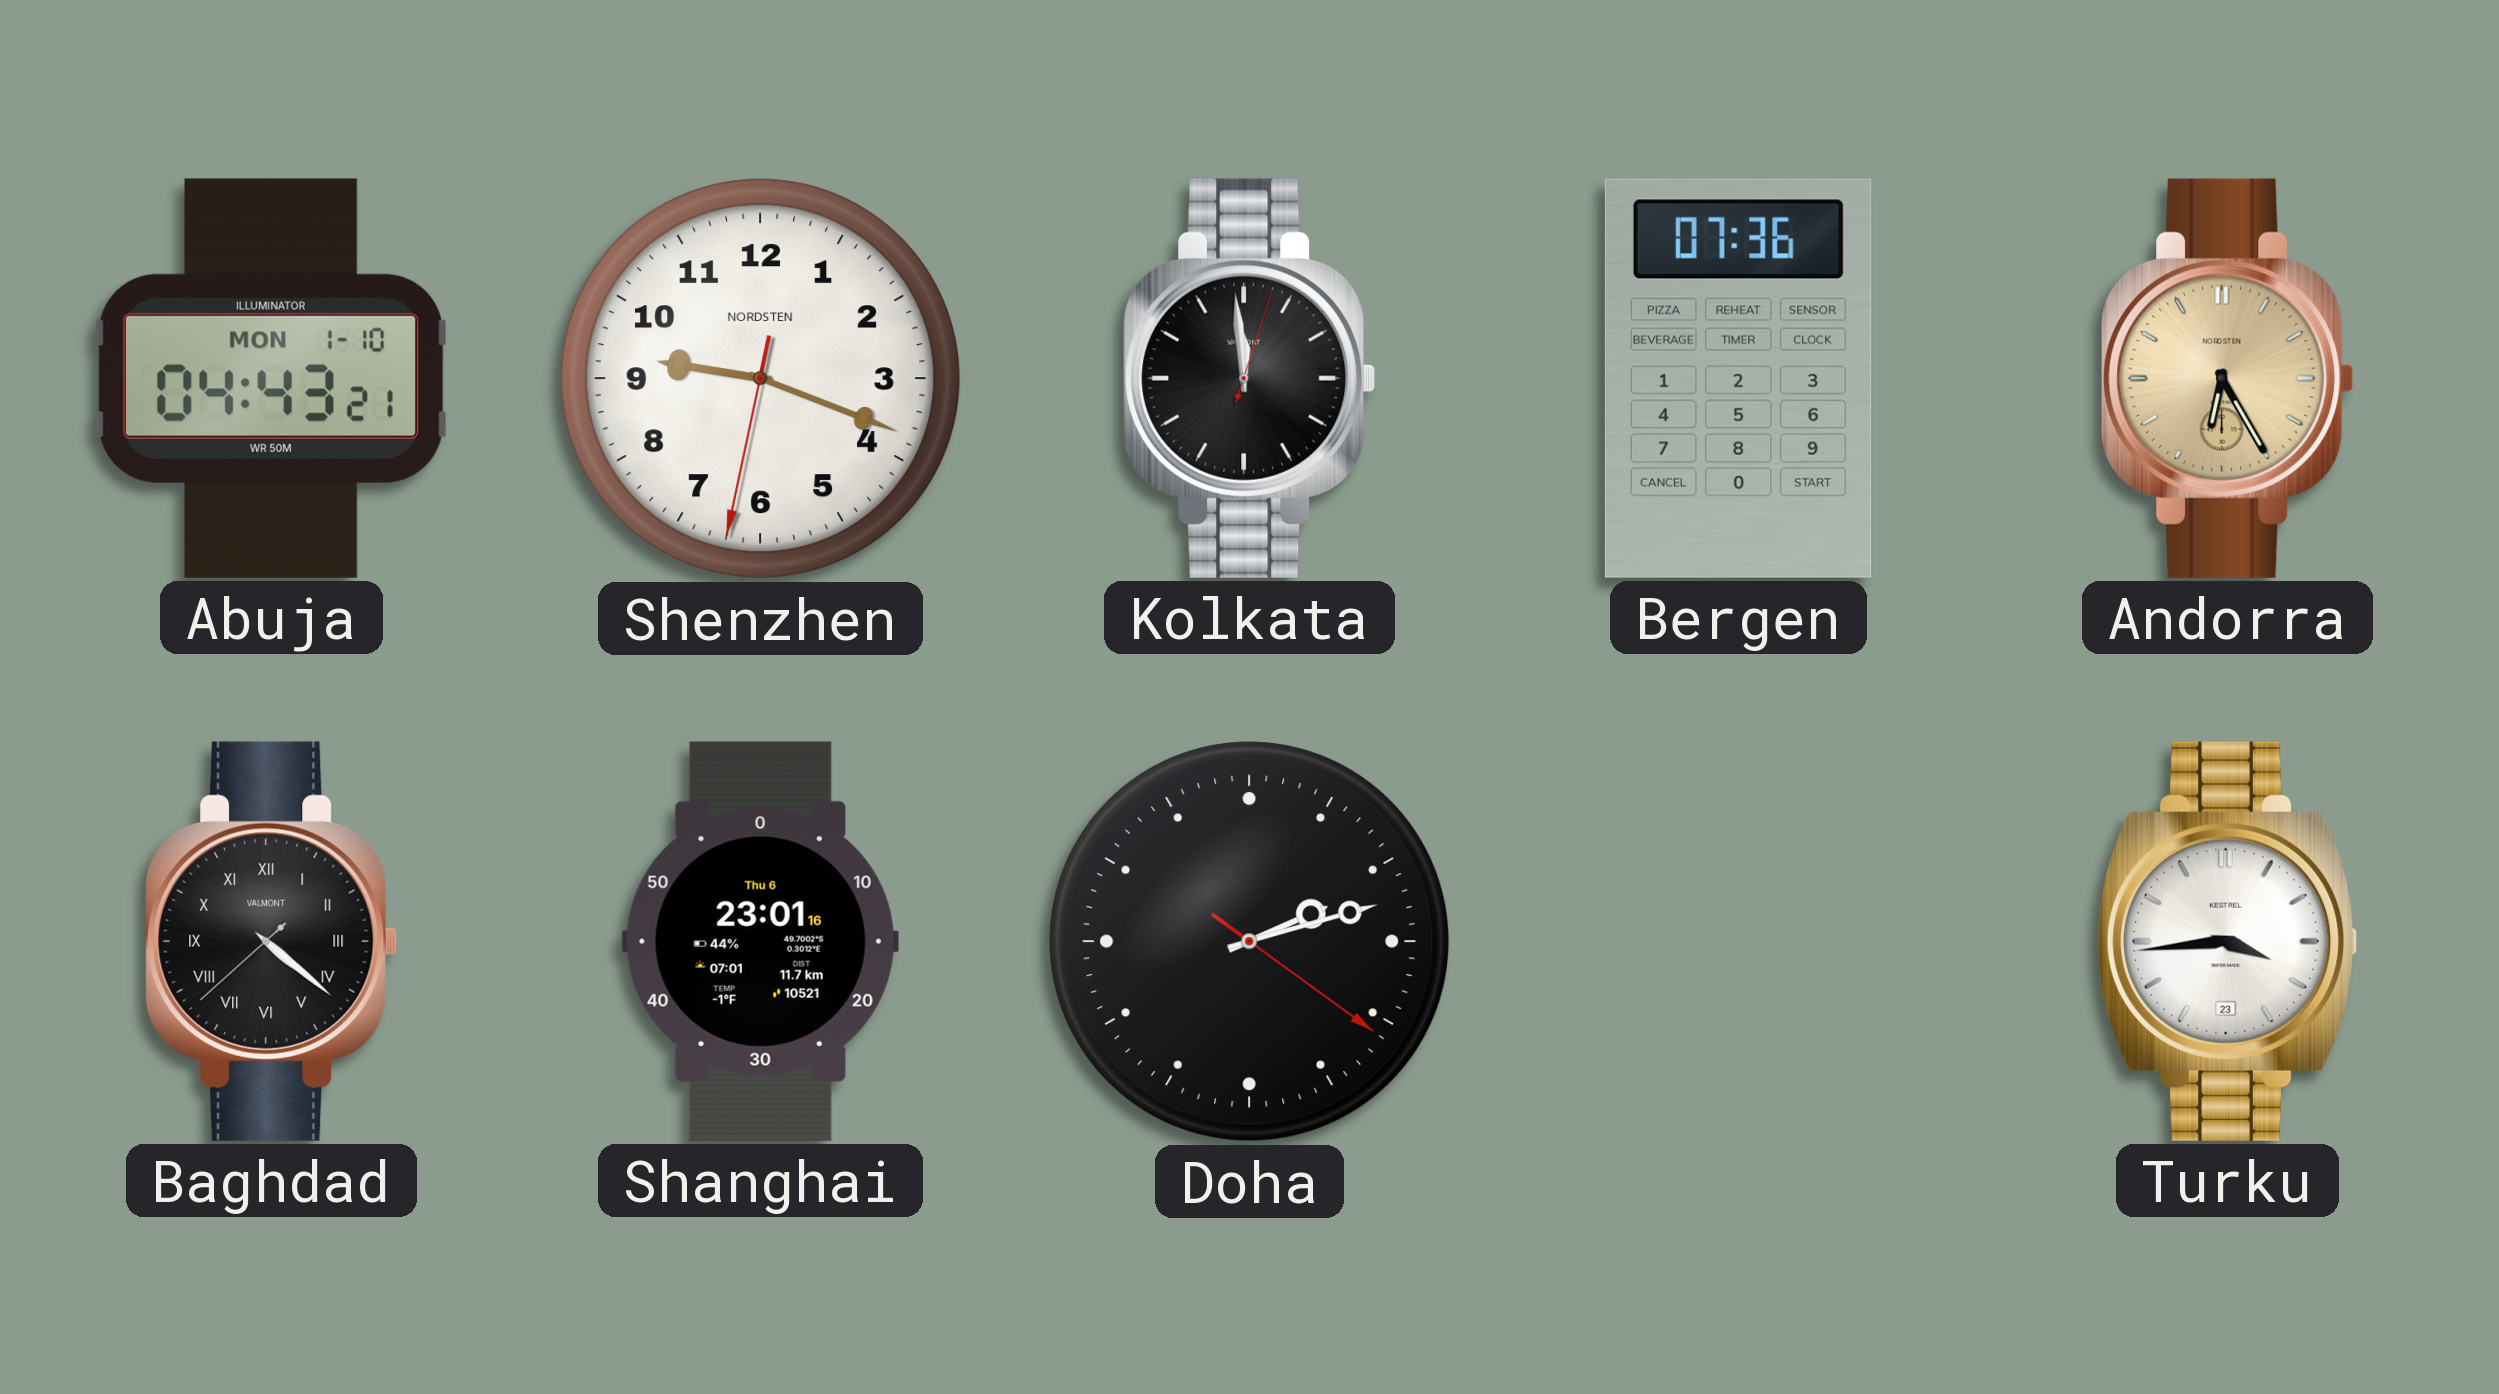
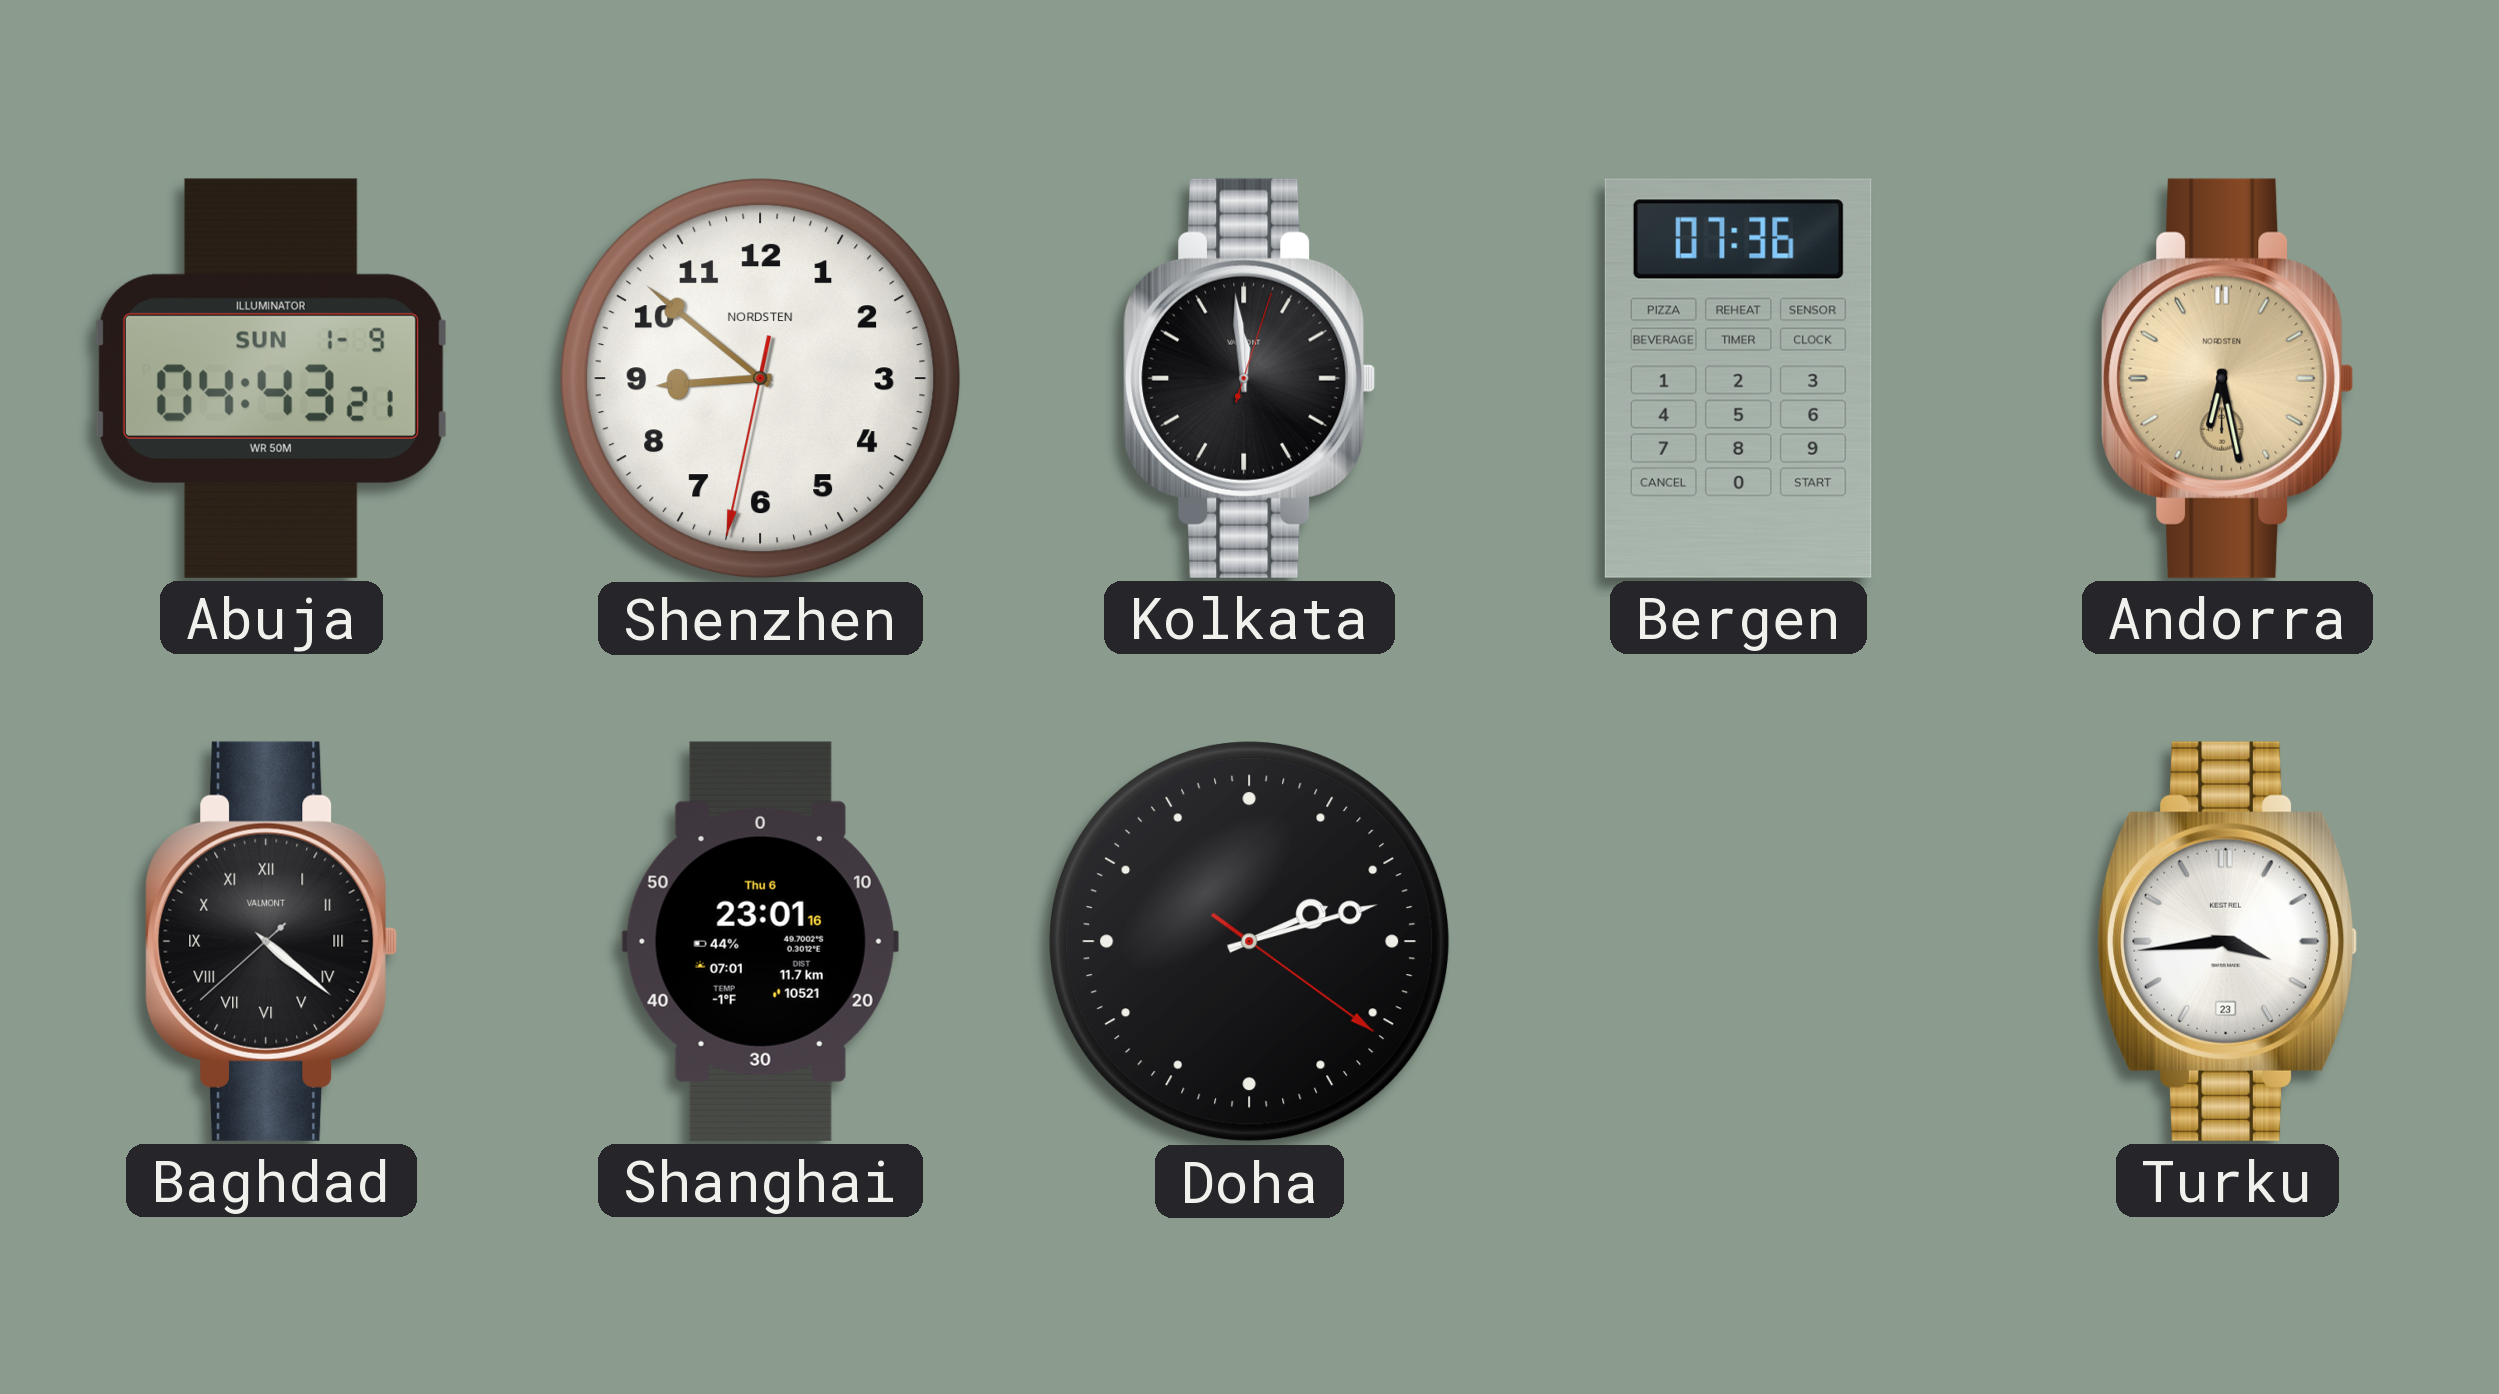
Abuja date: MON 1-10 -> SUN 1-9
Shenzhen: 9:18 -> 8:51
Andorra: 6:25 -> 6:28
